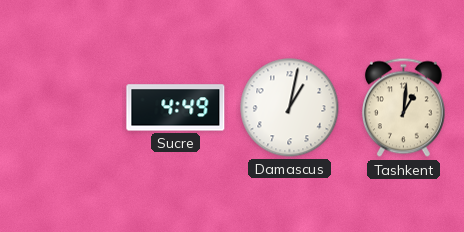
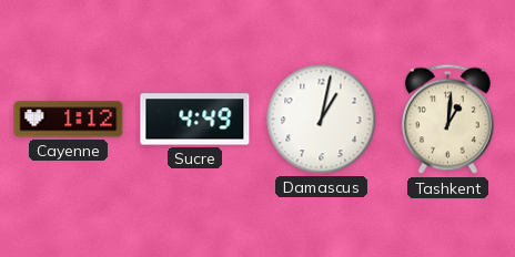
Cayenne: none -> 1:12
